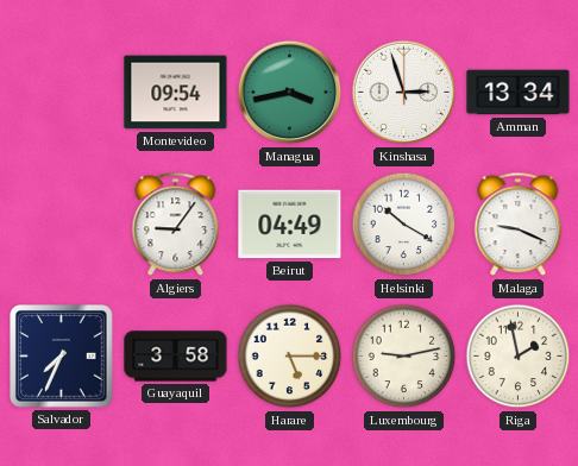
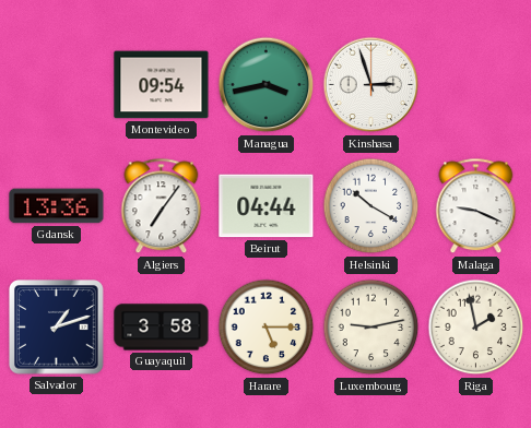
Amman: 13:34 -> none
Gdansk: none -> 13:36
Algiers: 9:06 -> 7:06
Beirut: 04:49 -> 04:44
Salvador: 7:34 -> 1:12
